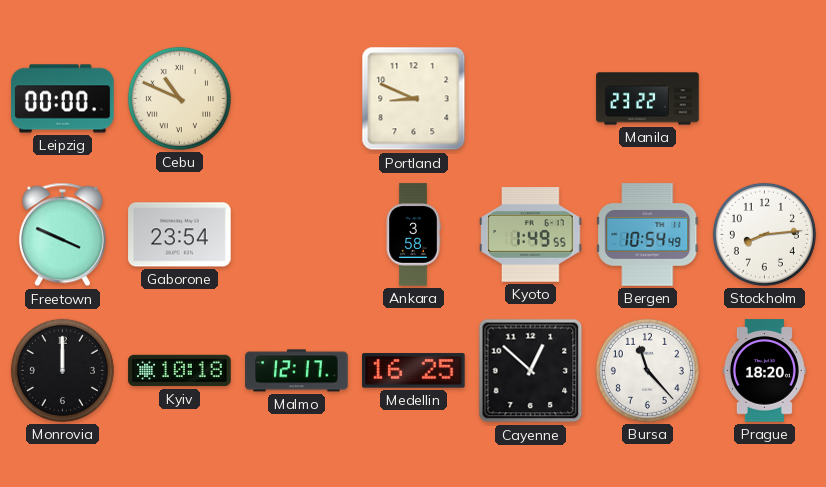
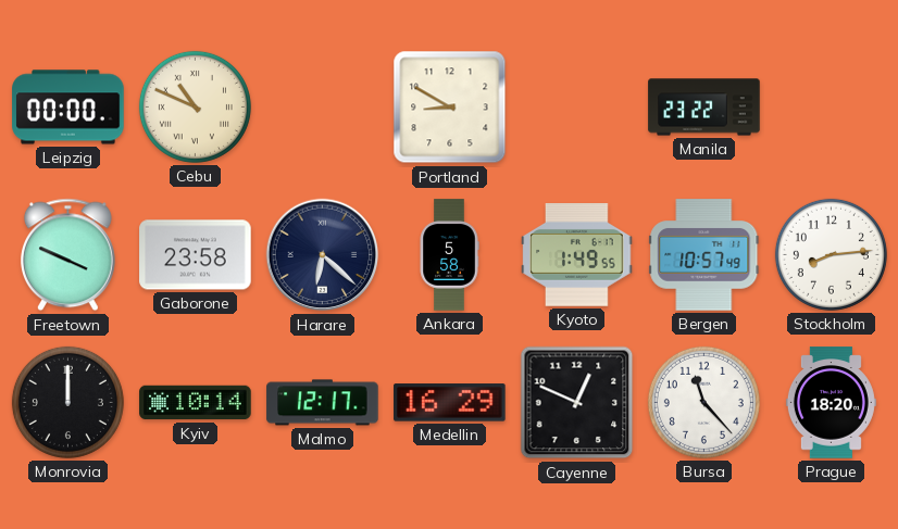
Portland: 8:49 -> 8:50
Gaborone: 23:54 -> 23:58
Harare: none -> 6:22
Ankara: 3:58 -> 5:58
Bergen: 10:54 -> 10:57
Kyiv: 10:18 -> 10:14
Medellin: 16:25 -> 16:29
Cayenne: 12:52 -> 12:49
